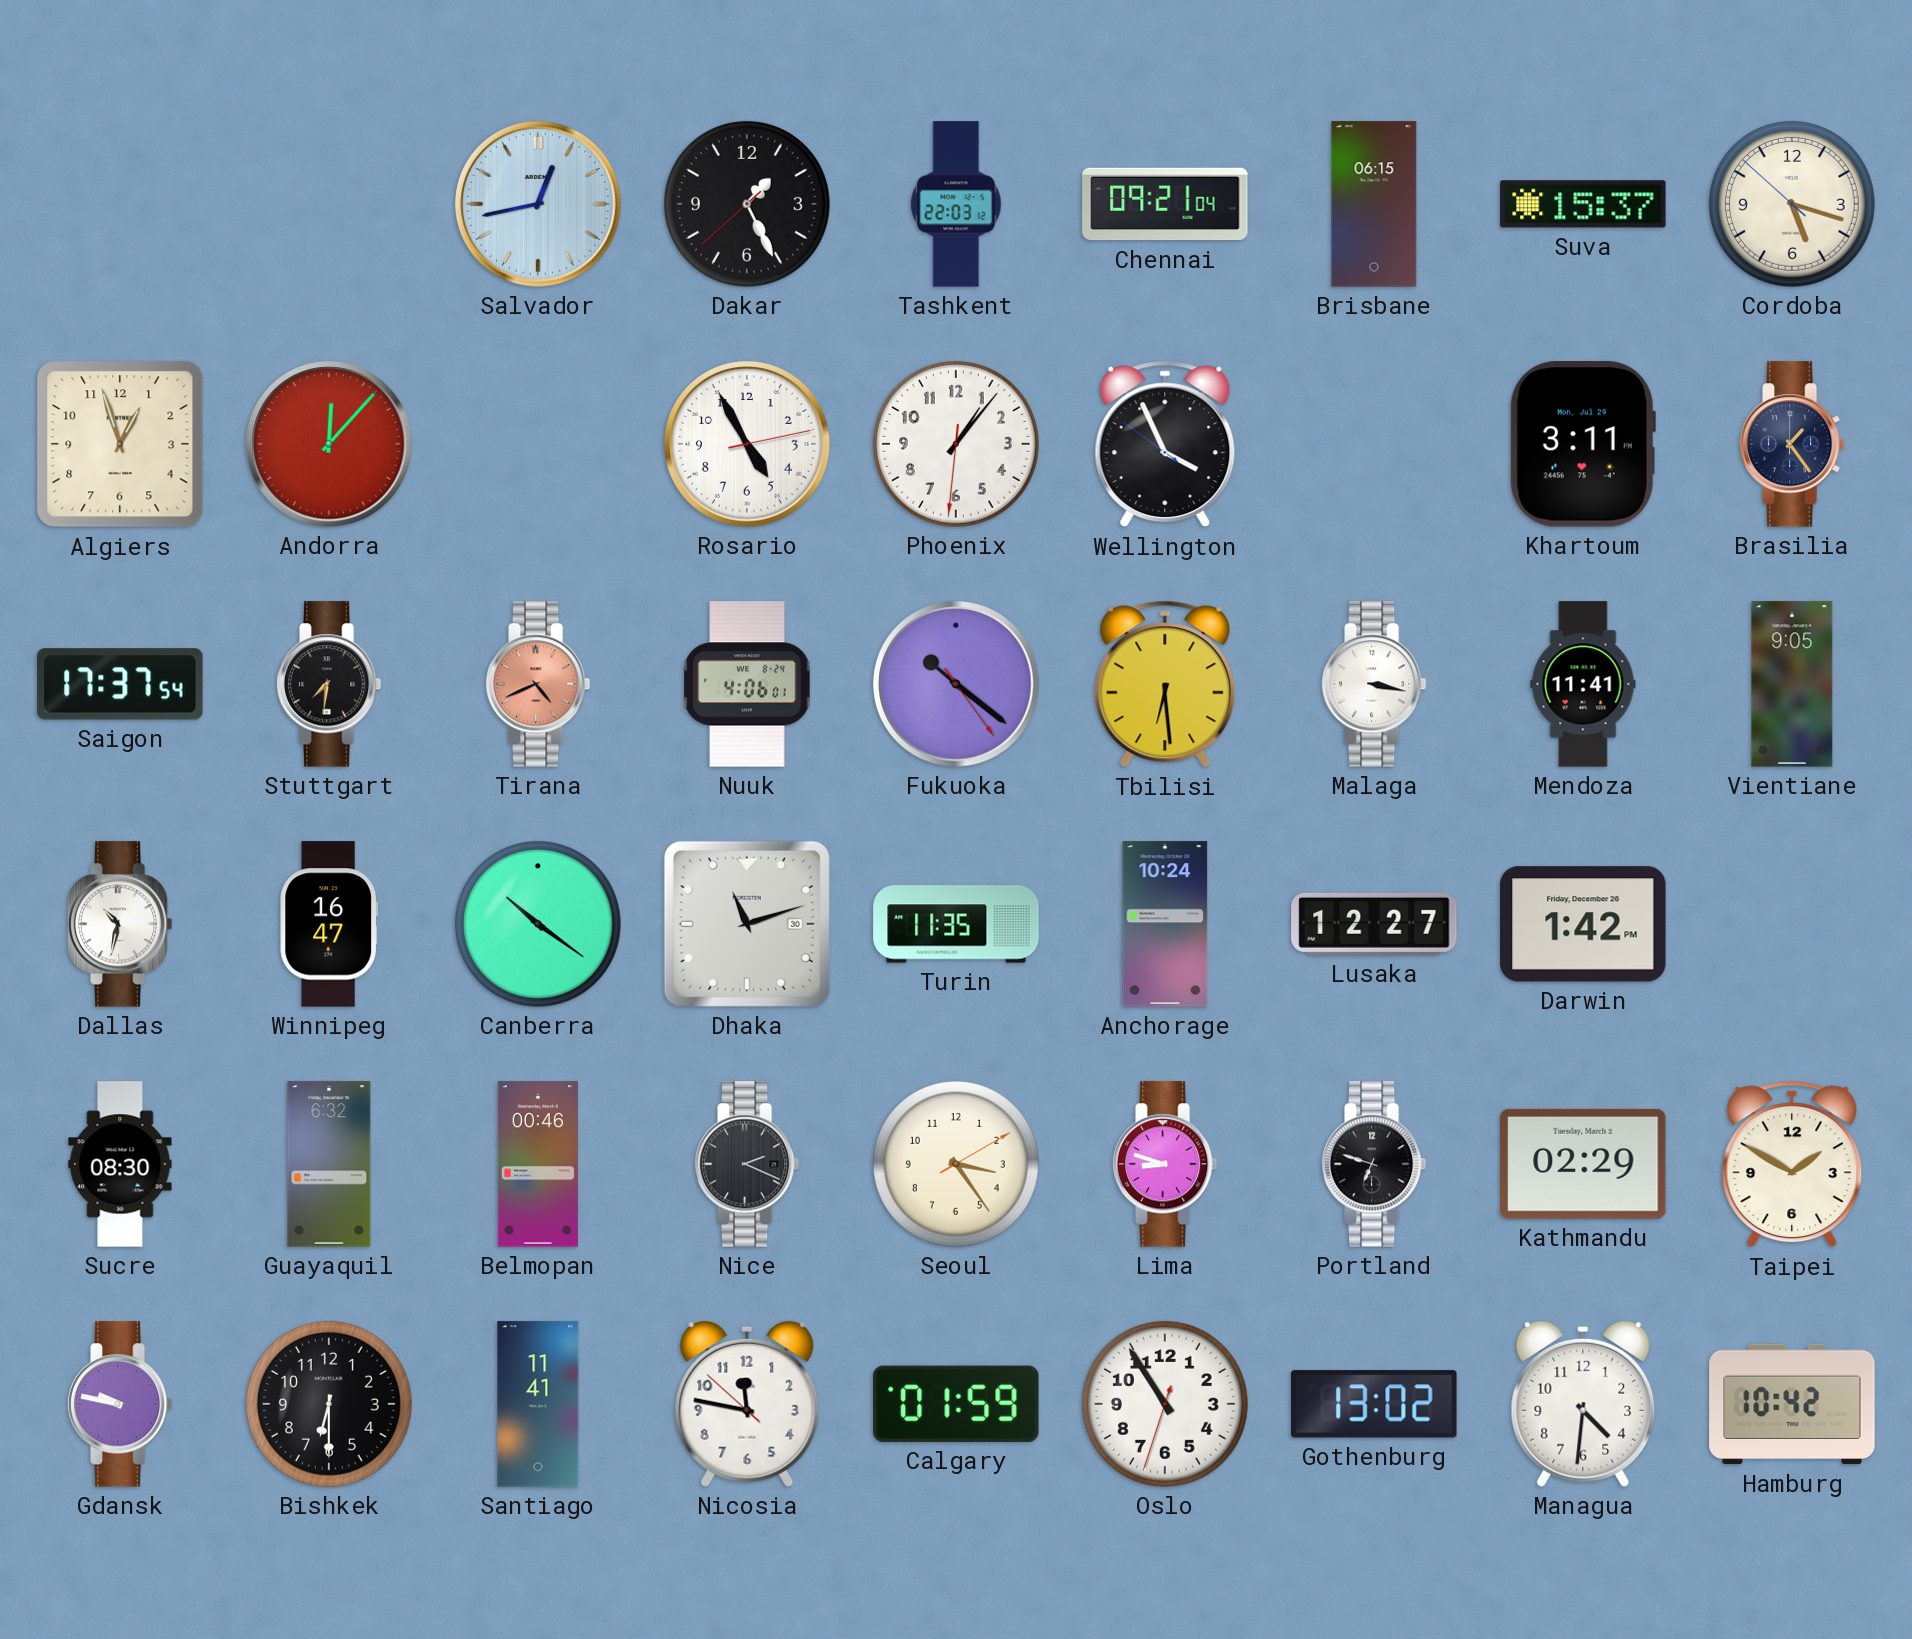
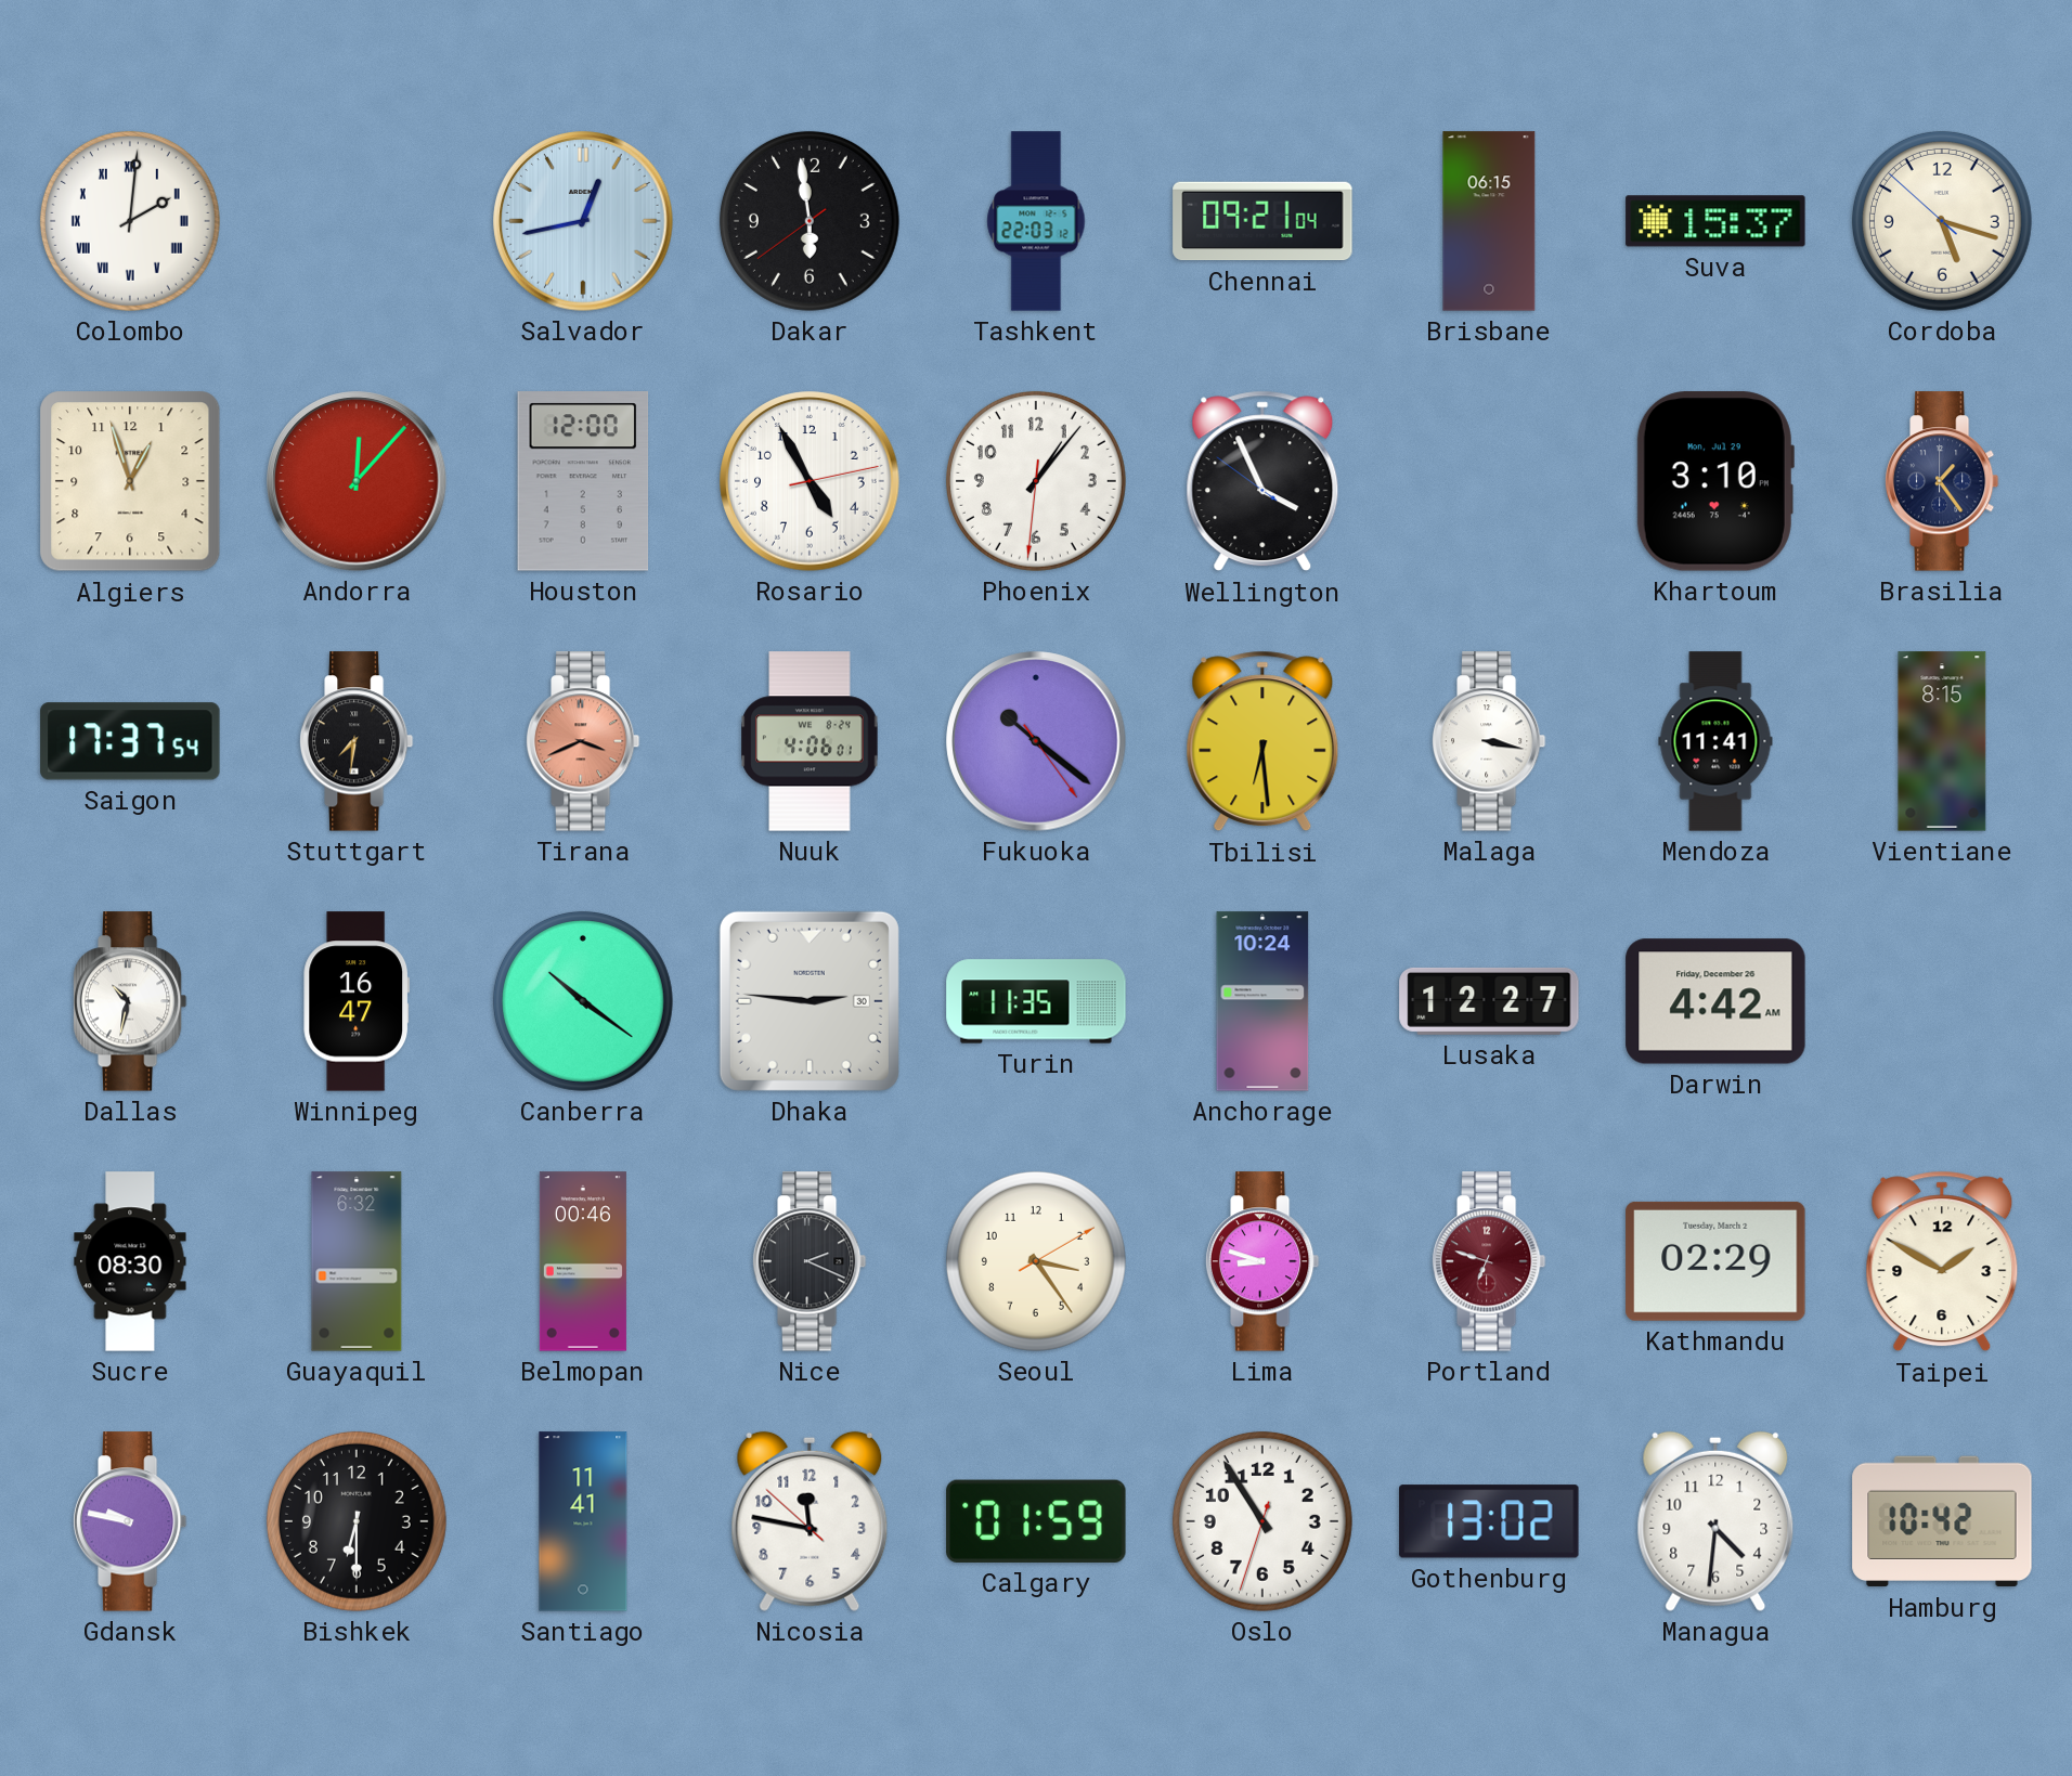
Colombo: none -> 2:01
Dakar: 1:25 -> 5:58
Houston: none -> 12:00
Khartoum: 3:11 -> 3:10
Tirana: 4:41 -> 3:41
Vientiane: 9:05 -> 8:15
Dhaka: 11:12 -> 2:46
Darwin: 1:42 -> 4:42
Portland dial: black -> burgundy
